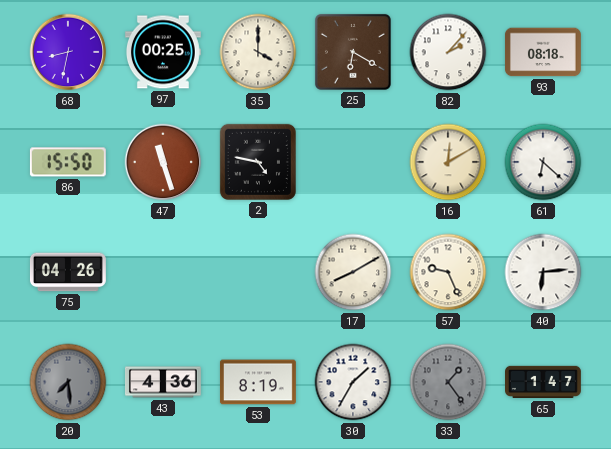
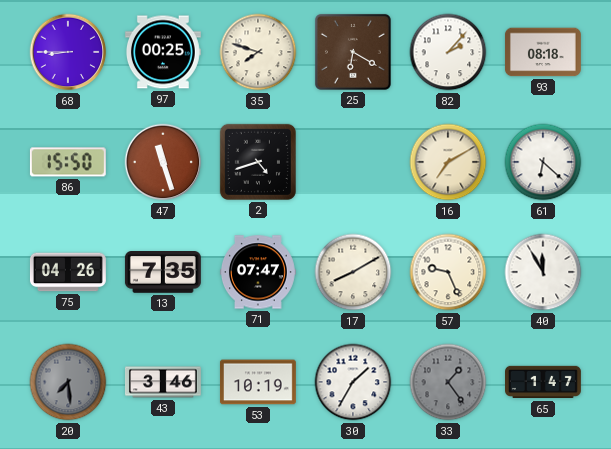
68: 8:32 -> 8:45
35: 4:00 -> 7:48
2: 4:47 -> 4:42
16: 12:10 -> 7:10
13: none -> 7:35
71: none -> 07:47
40: 6:14 -> 11:55
43: 4:36 -> 3:46
53: 8:19 -> 10:19
